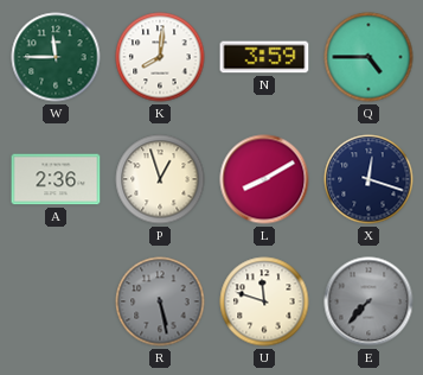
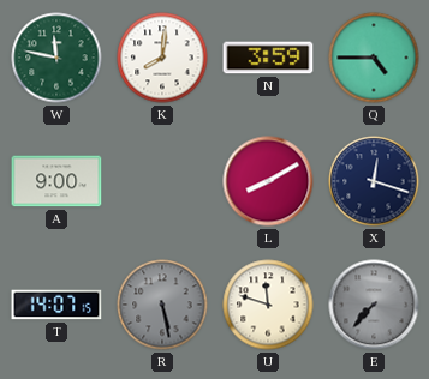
W: 11:45 -> 11:47
A: 2:36 -> 9:00
P: 12:57 -> none
T: none -> 14:07
